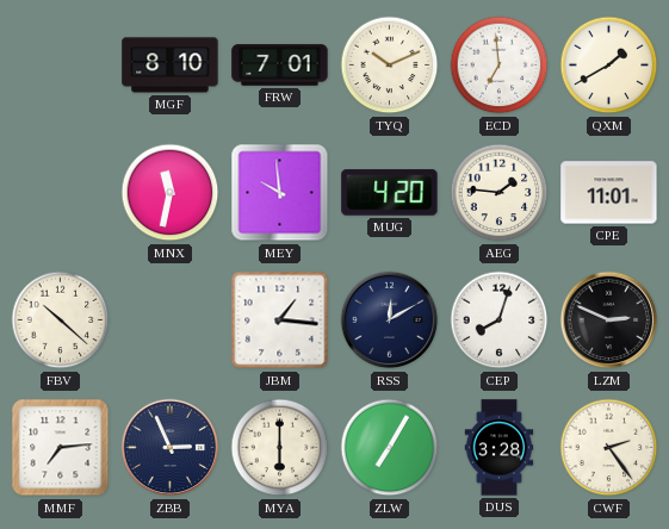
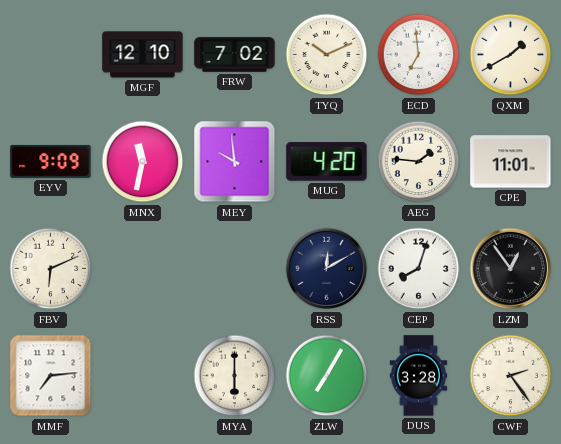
MGF: 8:10 -> 12:10
FRW: 7:01 -> 7:02
EYV: none -> 9:09
FBV: 10:22 -> 6:11
JBM: 1:16 -> none
LZM: 2:49 -> 12:54
ZBB: 2:56 -> none
